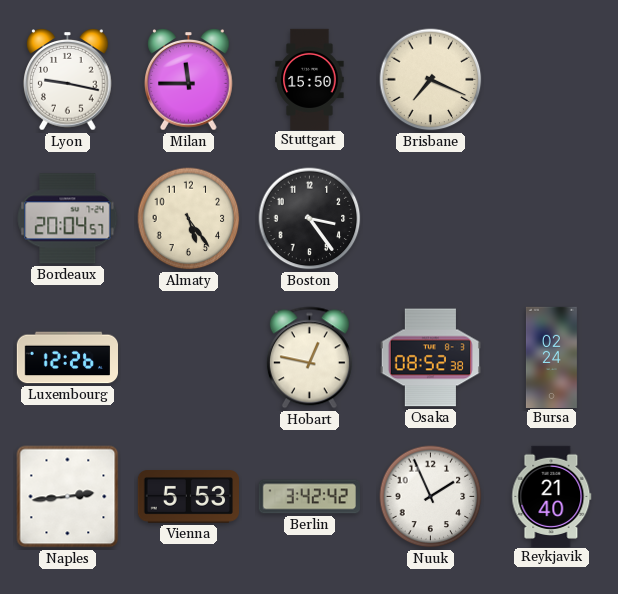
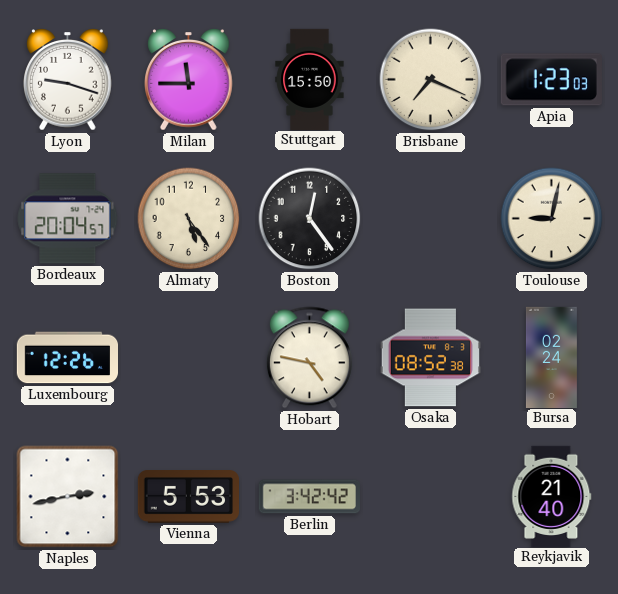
Lyon: 9:17 -> 9:18
Apia: none -> 1:23
Boston: 3:24 -> 12:24
Toulouse: none -> 9:02
Hobart: 12:47 -> 4:47
Naples: 2:44 -> 2:43
Nuuk: 1:56 -> none
